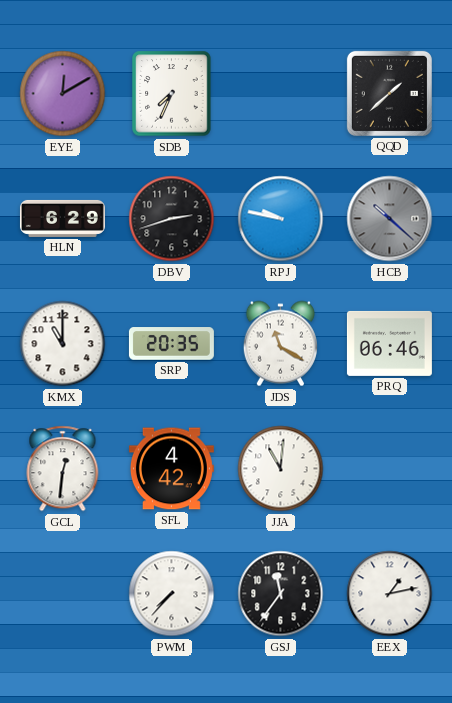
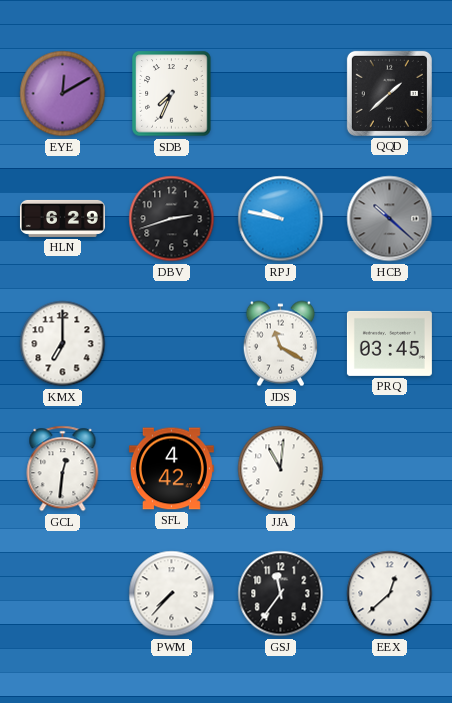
KMX: 11:00 -> 7:00
SRP: 20:35 -> none
PRQ: 06:46 -> 03:45
EEX: 1:13 -> 12:38
